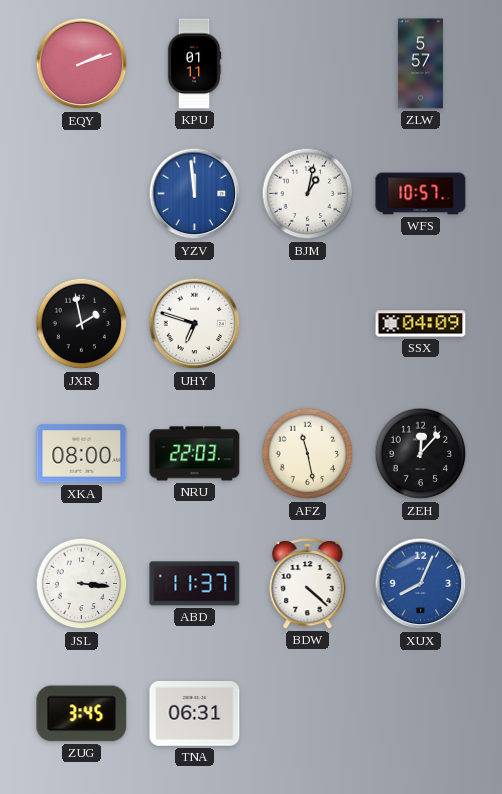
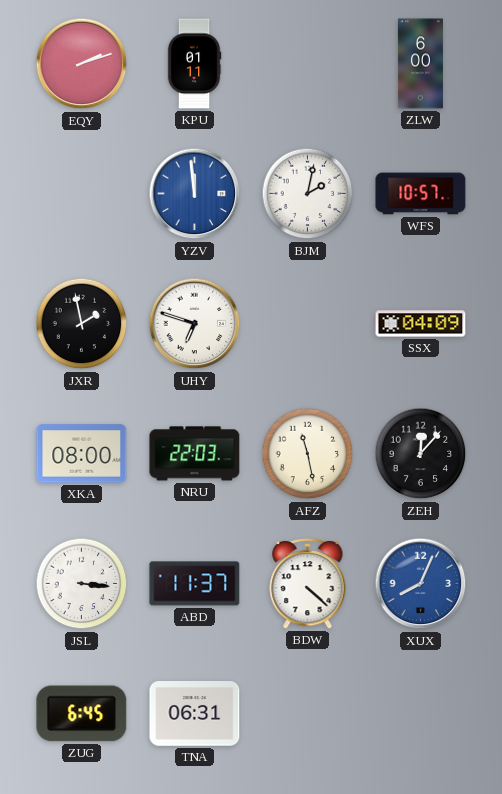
ZLW: 5:57 -> 6:00
BJM: 1:02 -> 2:02
ZUG: 3:45 -> 6:45
